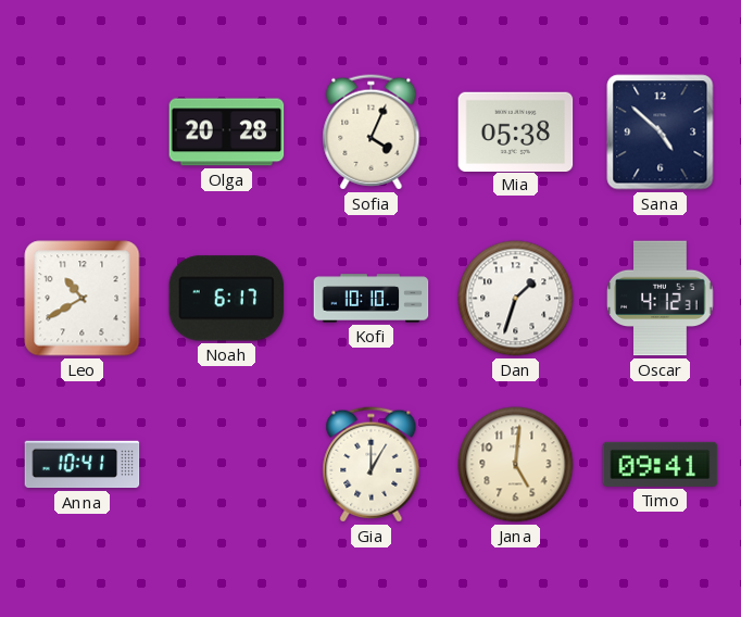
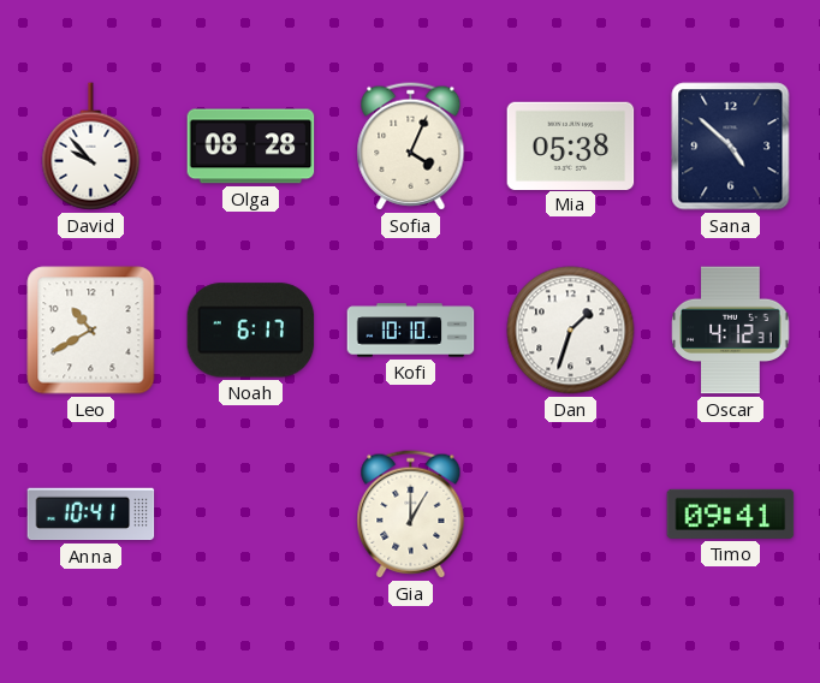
David: none -> 9:53
Olga: 20:28 -> 08:28
Jana: 5:01 -> none
